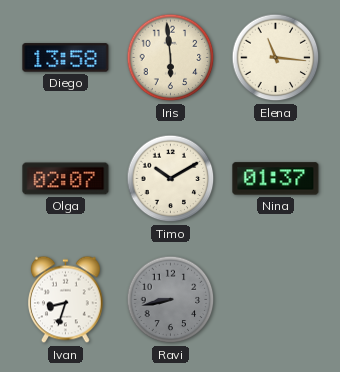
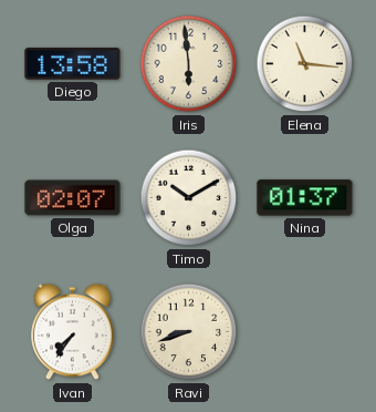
Ivan: 8:33 -> 7:36
Ravi: 8:43 -> 8:42
Ravi dial: grey -> cream
